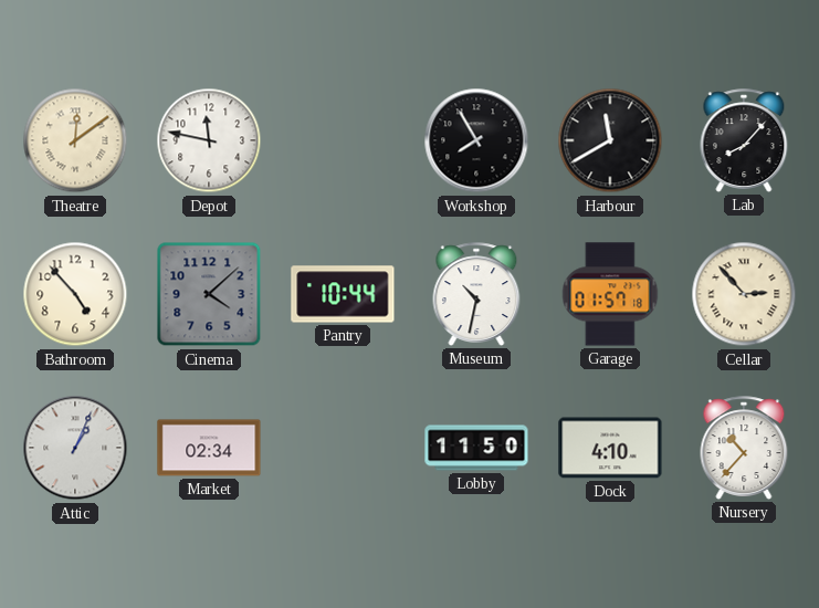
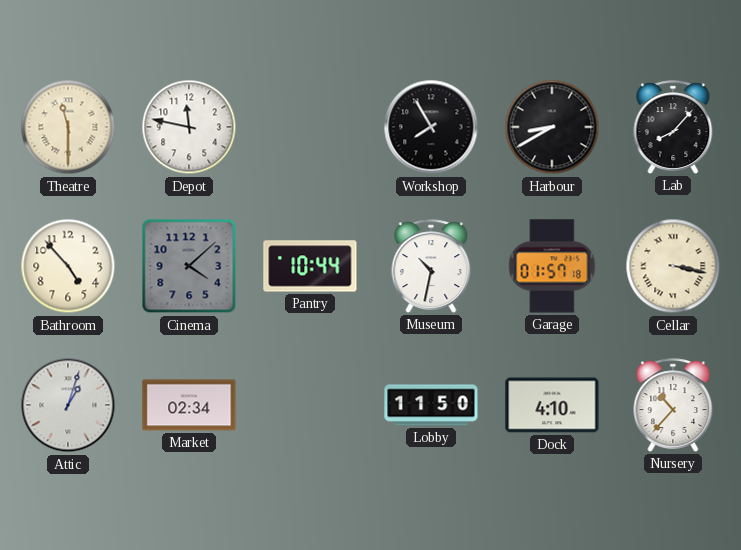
Theatre: 12:09 -> 11:30
Harbour: 11:40 -> 8:40
Cellar: 2:53 -> 3:17
Attic: 1:04 -> 1:03
